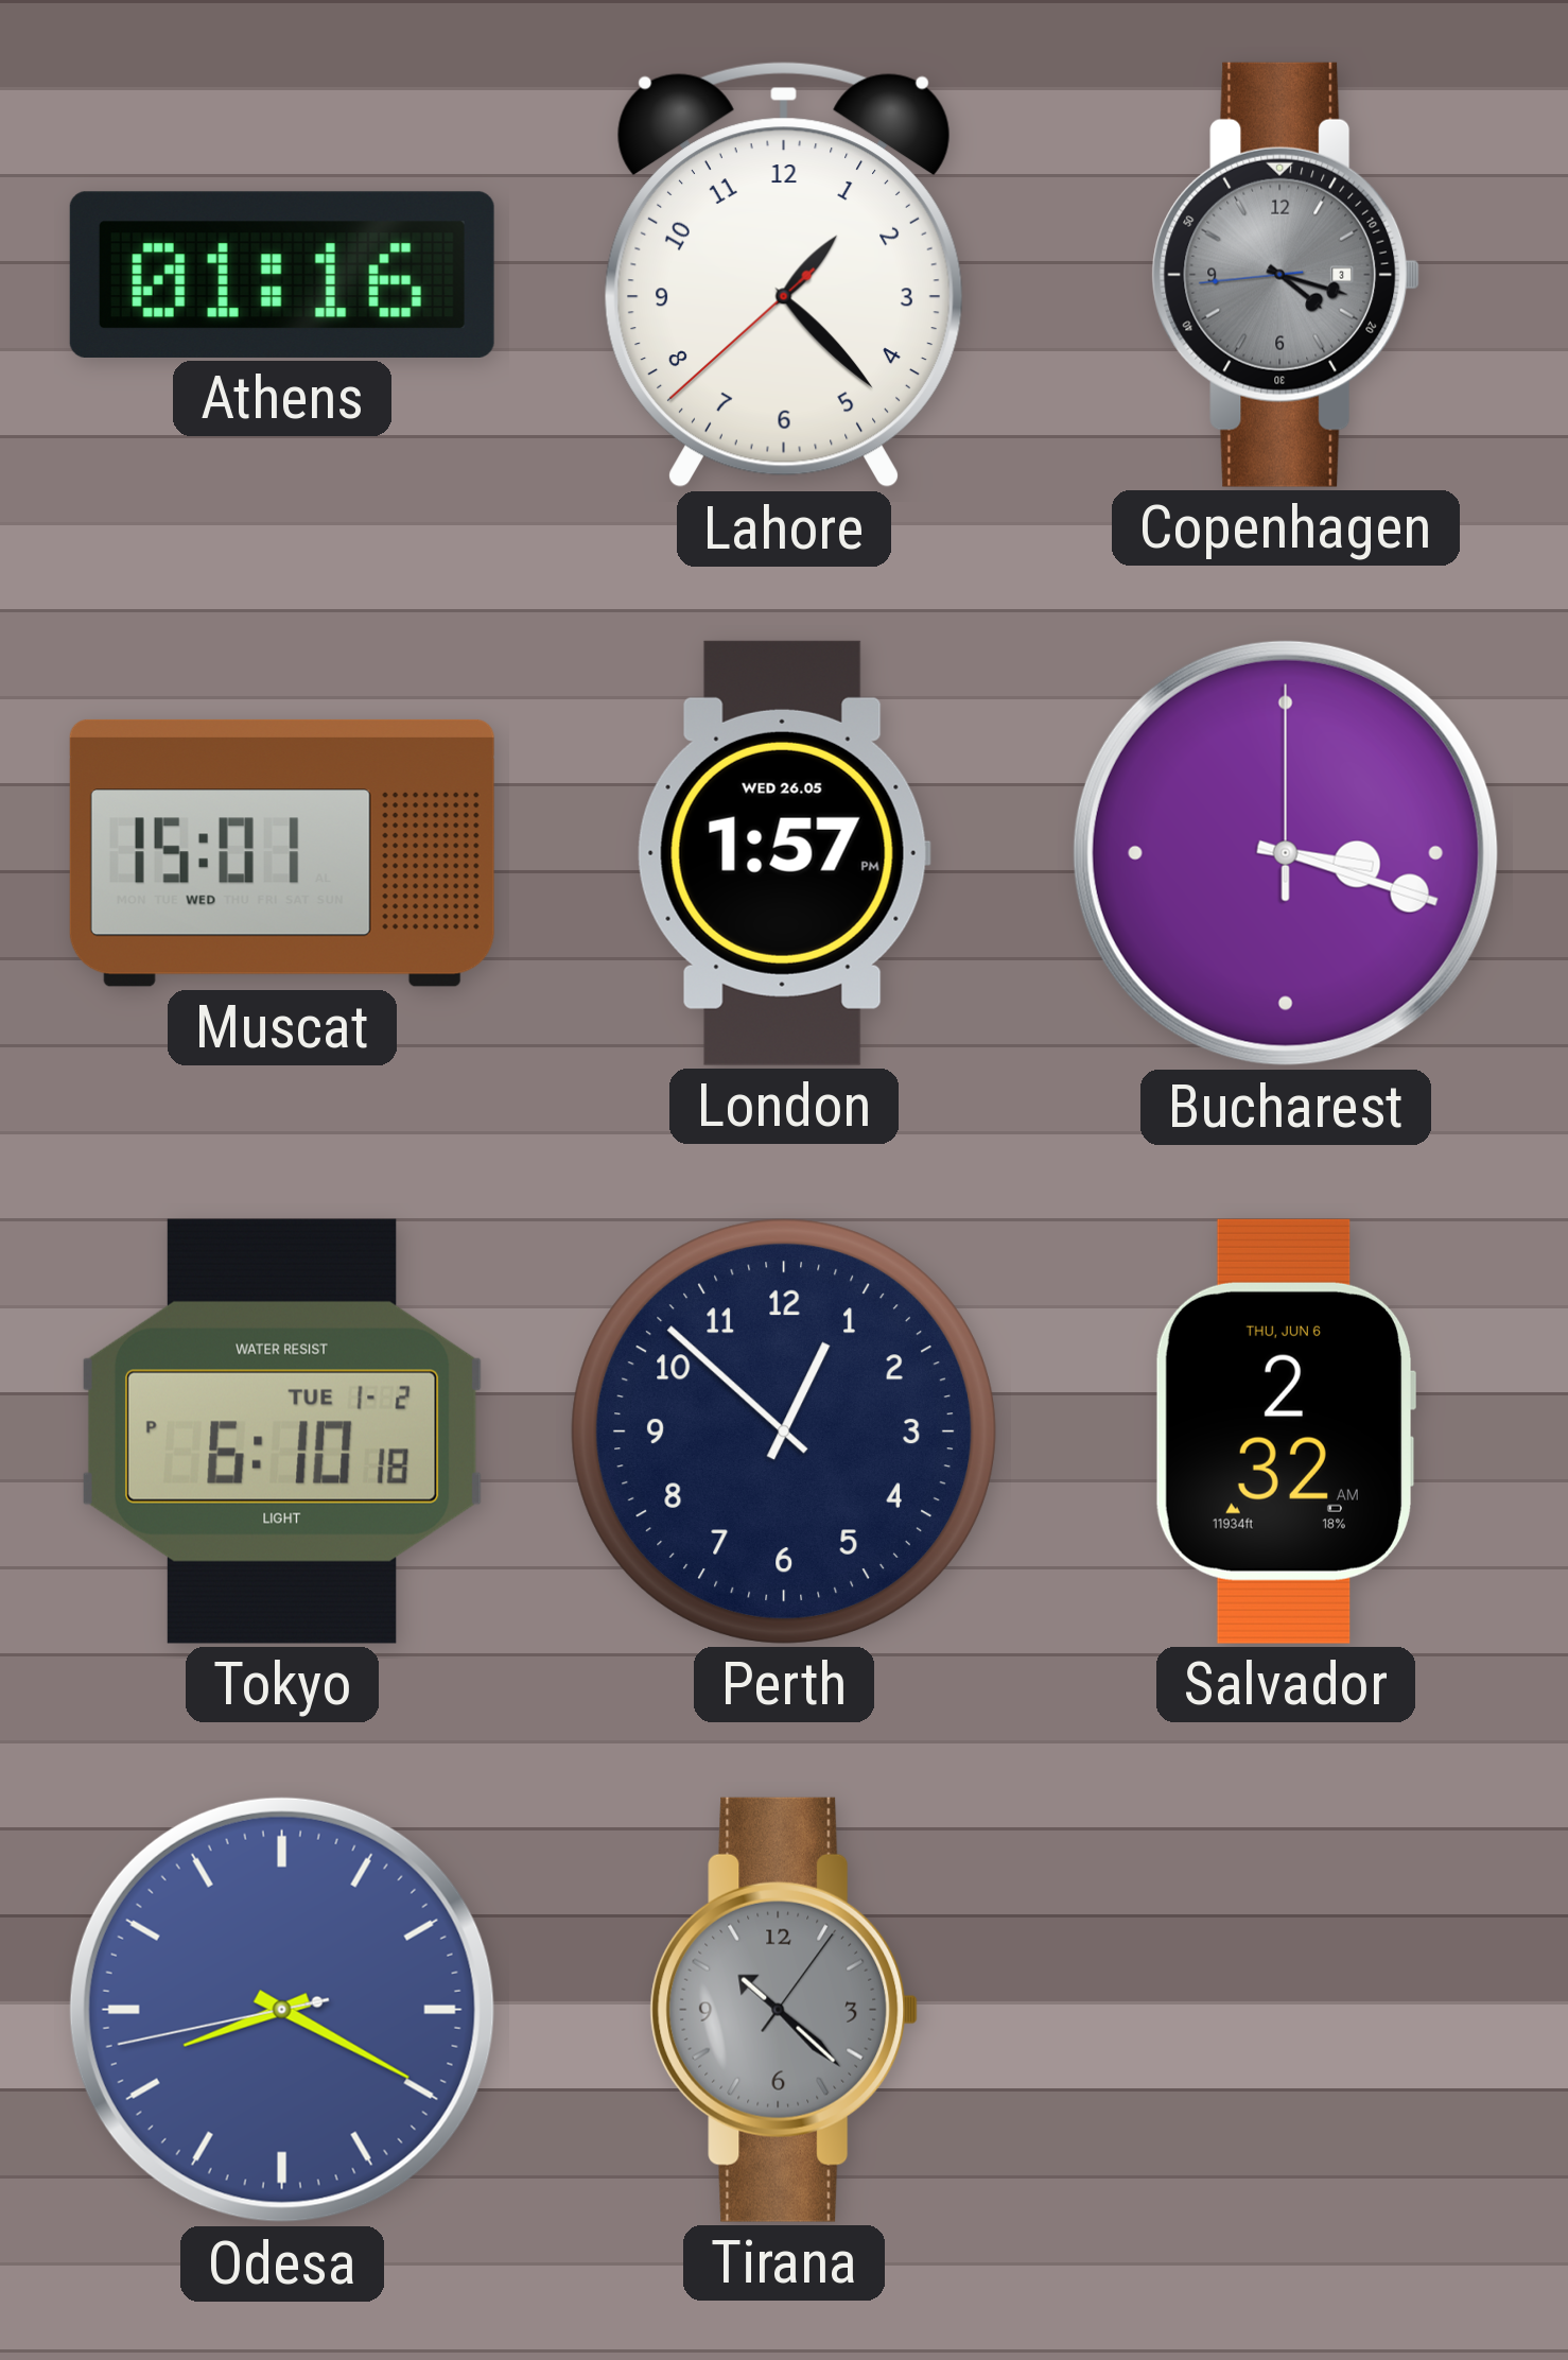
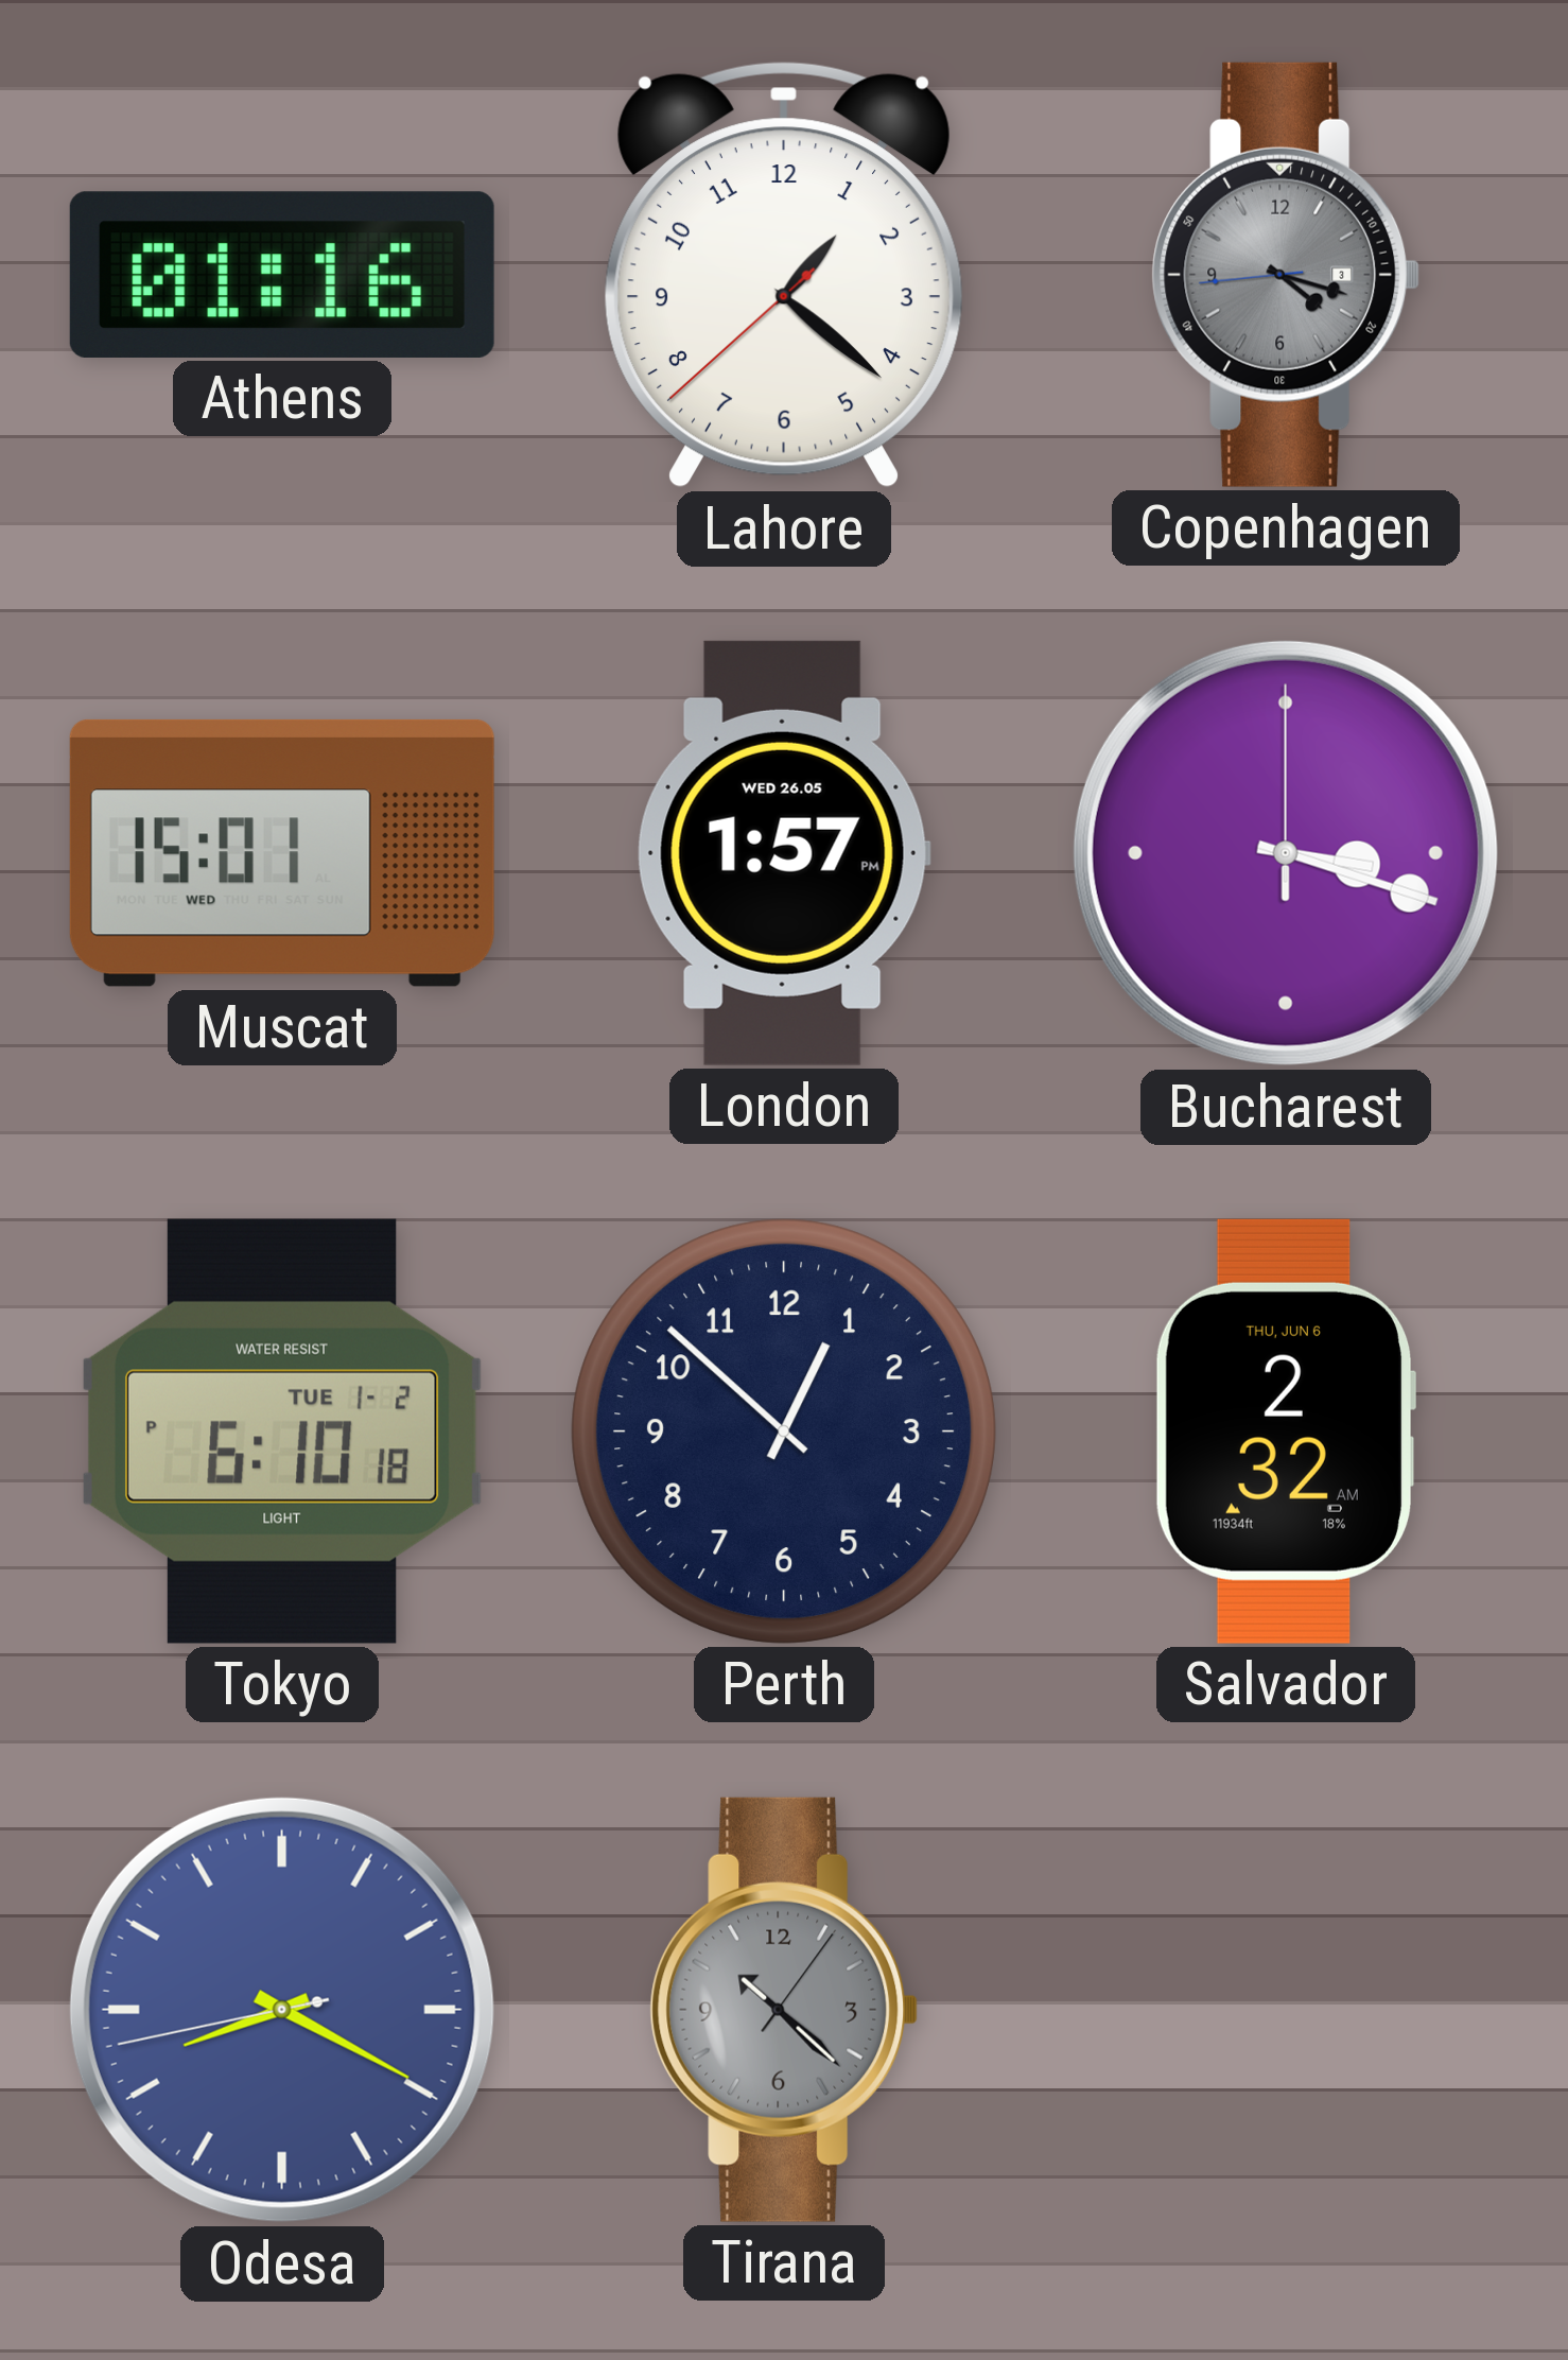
Lahore: 1:22 -> 1:21
